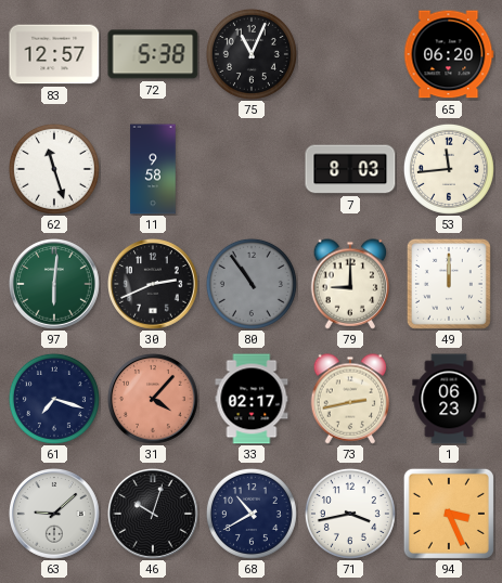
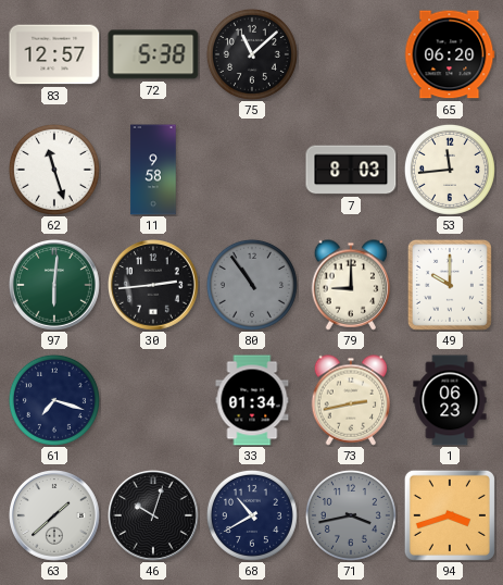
75: 11:04 -> 11:08
30: 2:41 -> 2:44
49: 12:00 -> 10:00
31: 4:07 -> none
33: 02:17 -> 01:34
63: 9:08 -> 1:38
71 dial: white -> grey
94: 3:26 -> 3:42
